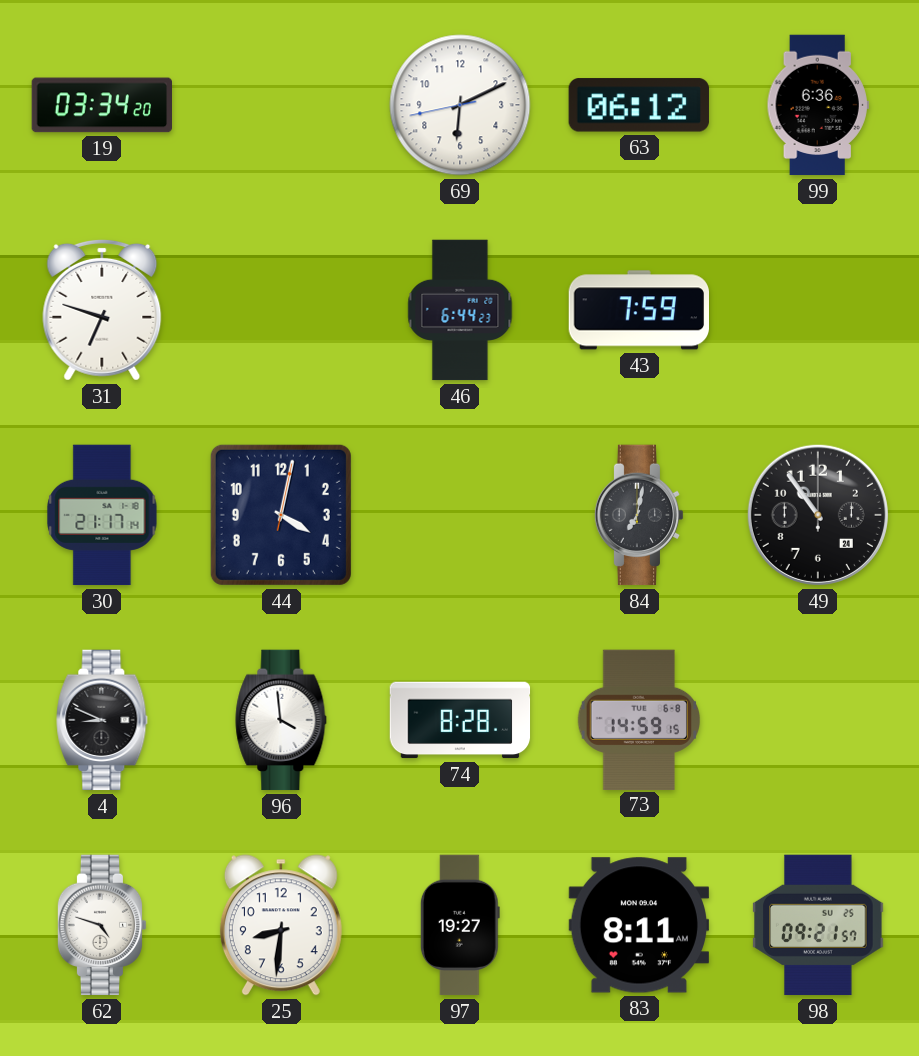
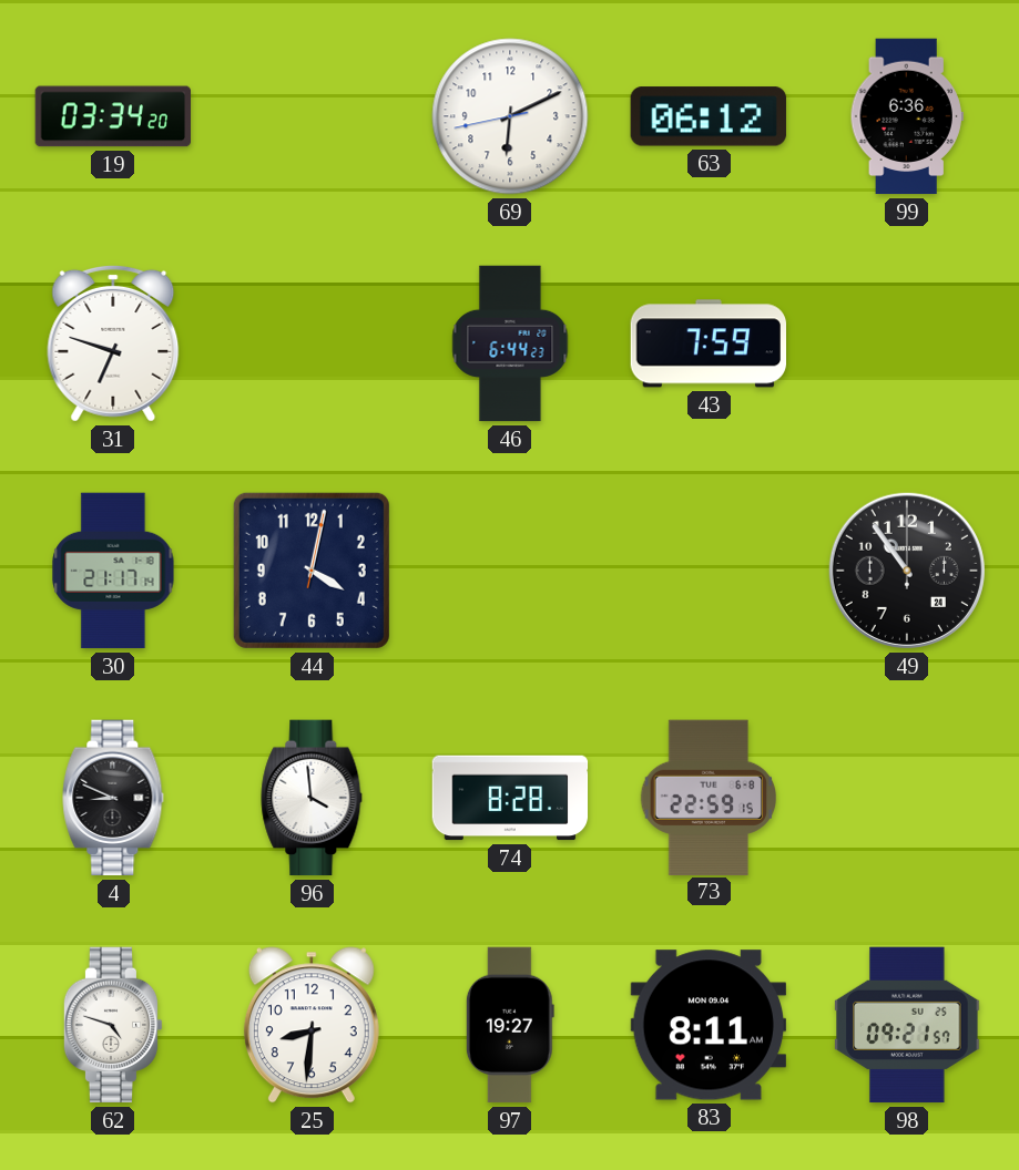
84: 7:02 -> none
73: 14:59 -> 22:59
